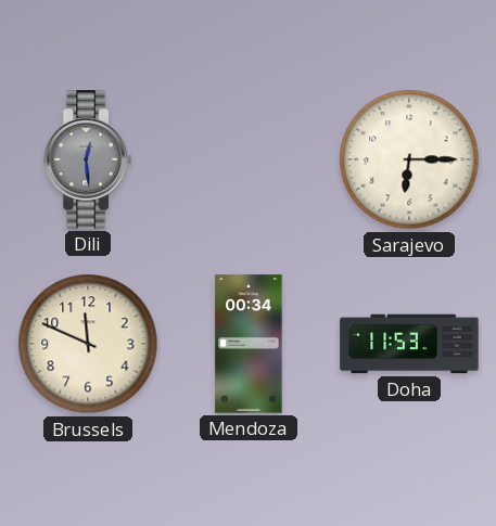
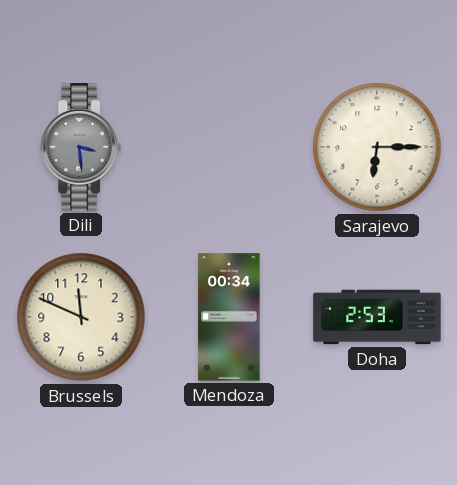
Dili: 12:29 -> 3:29
Doha: 11:53 -> 2:53
